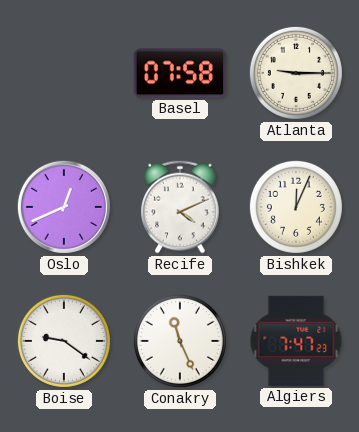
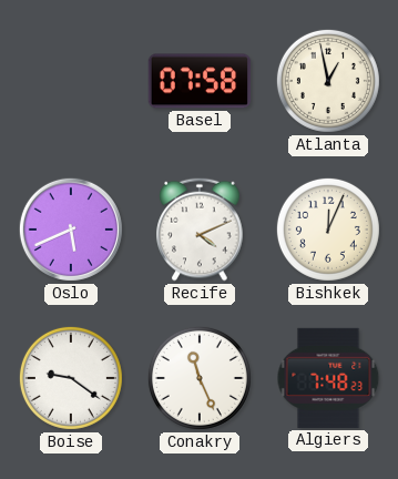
Atlanta: 9:15 -> 12:58
Oslo: 12:41 -> 5:41
Algiers: 7:47 -> 7:48
